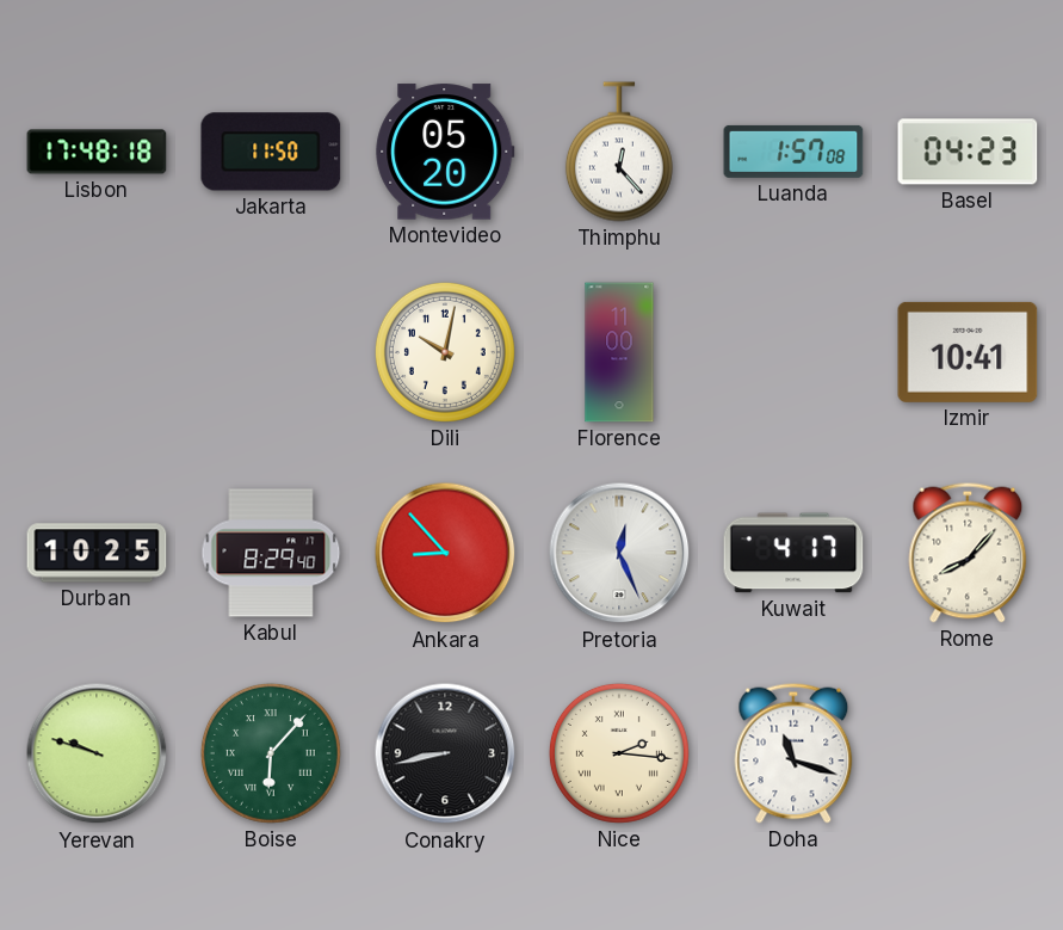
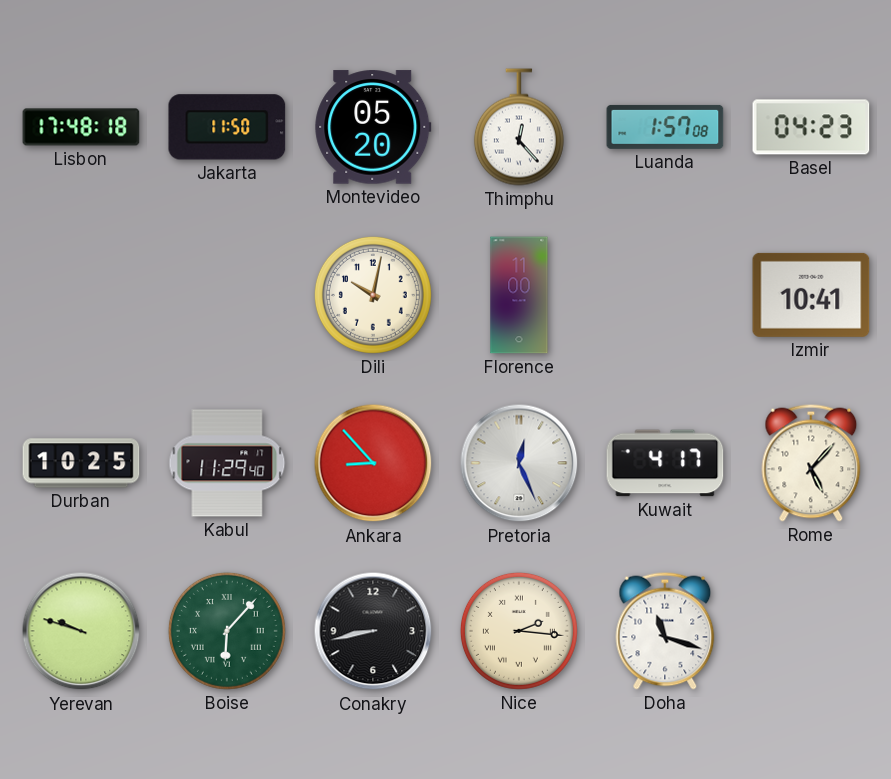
Kabul: 8:29 -> 11:29
Rome: 8:07 -> 5:07
